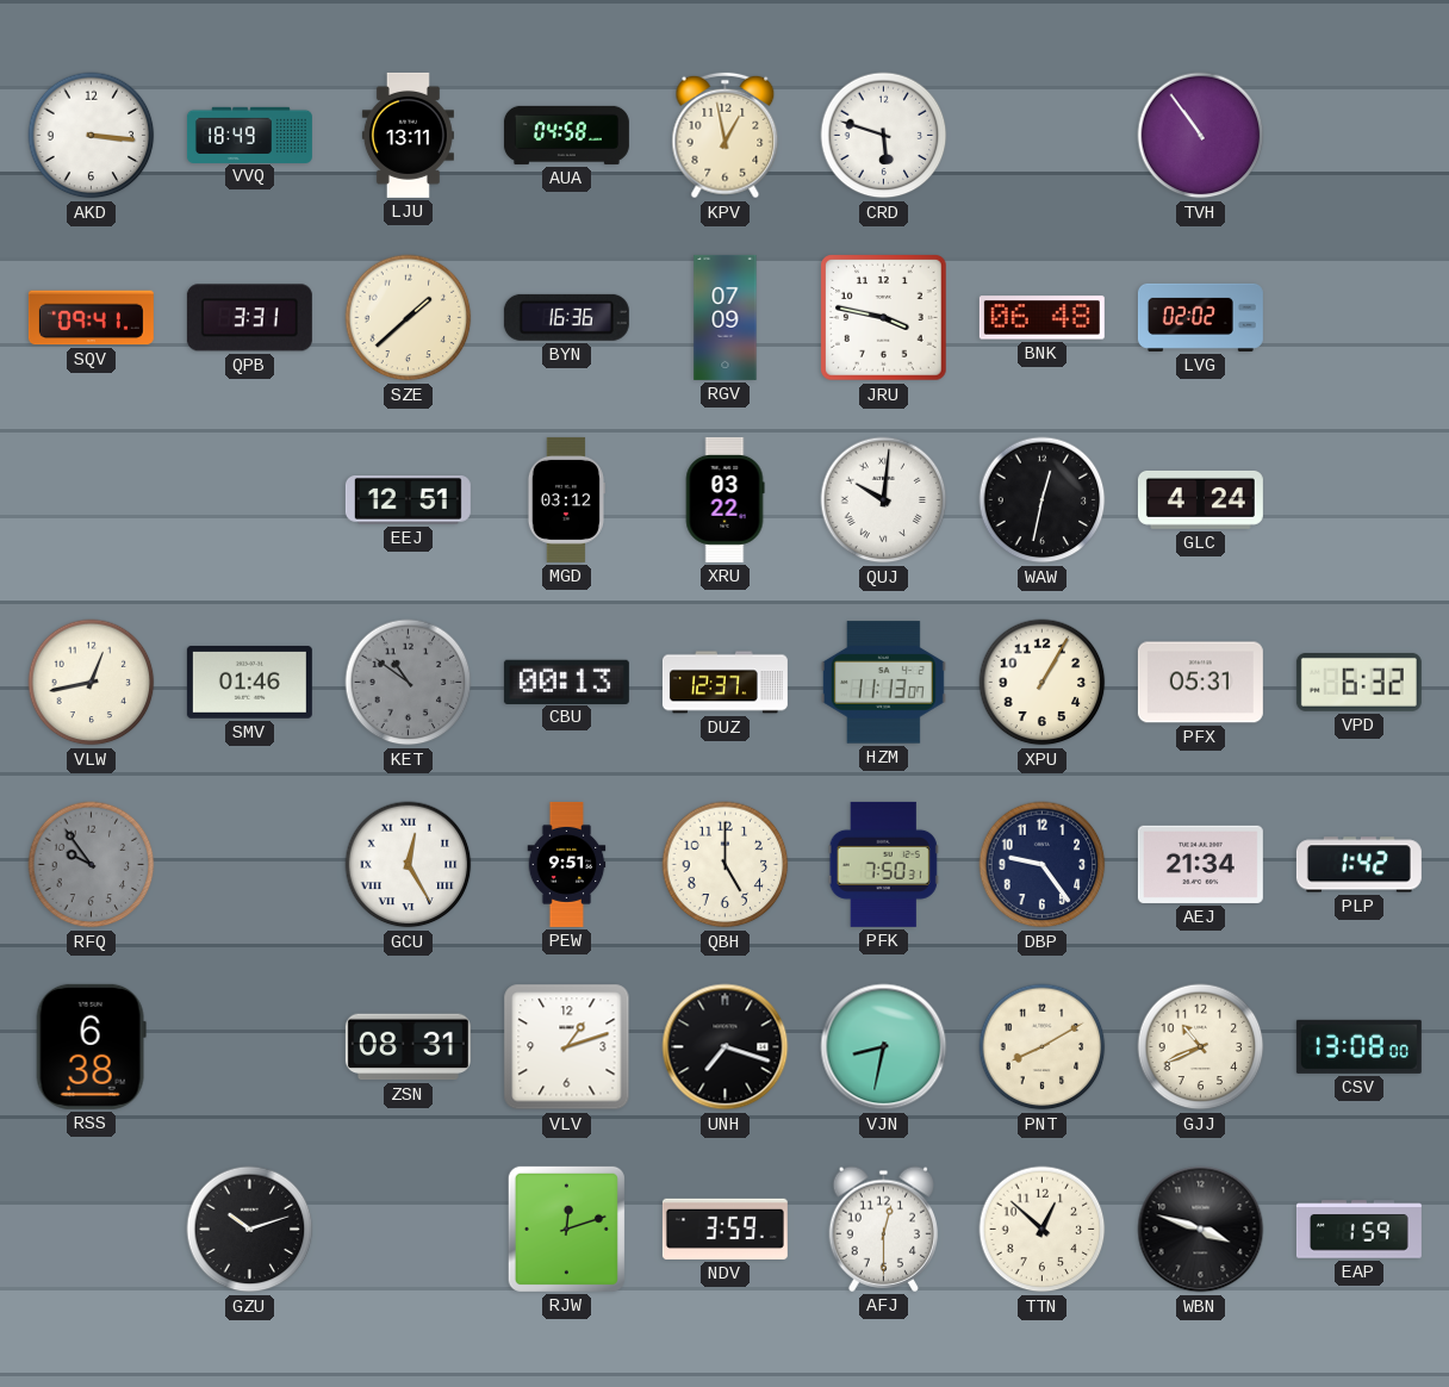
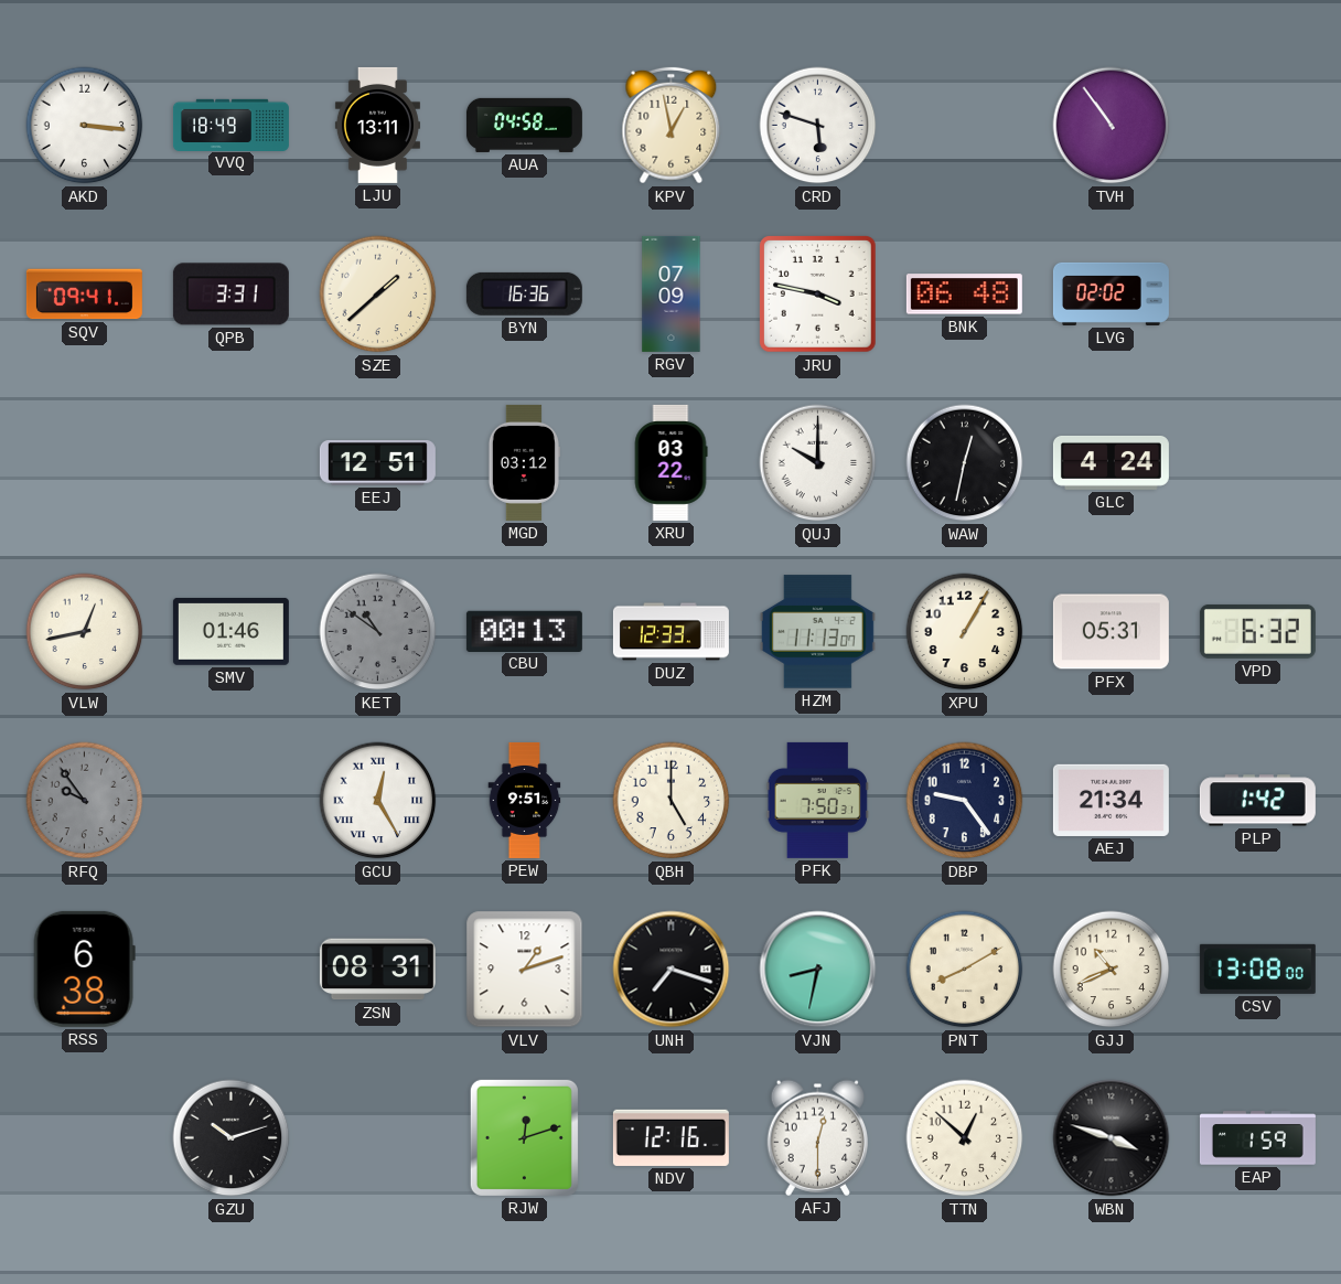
QUJ: 10:01 -> 10:00
DUZ: 12:37 -> 12:33
NDV: 3:59 -> 12:16
